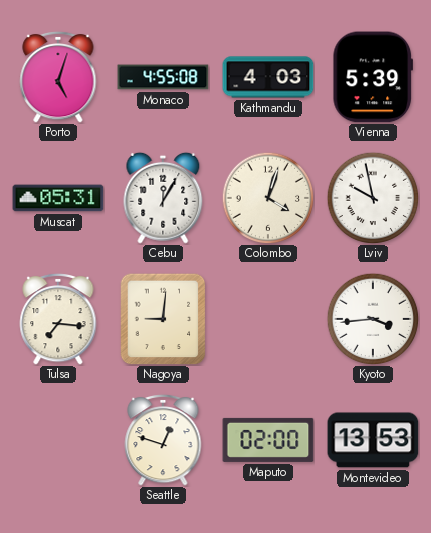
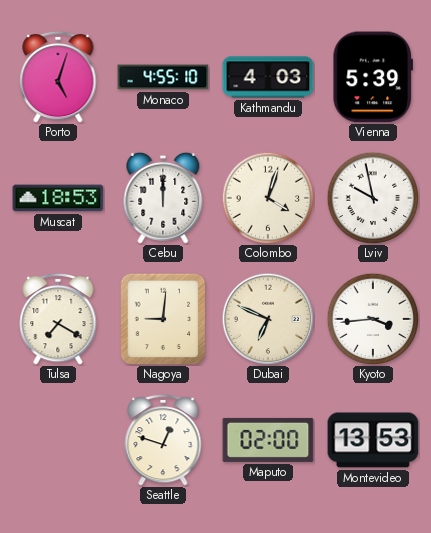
Monaco: 4:55:08 -> 4:55:10
Muscat: 05:31 -> 18:53
Cebu: 12:05 -> 12:00
Tulsa: 7:16 -> 7:20
Dubai: none -> 6:49
